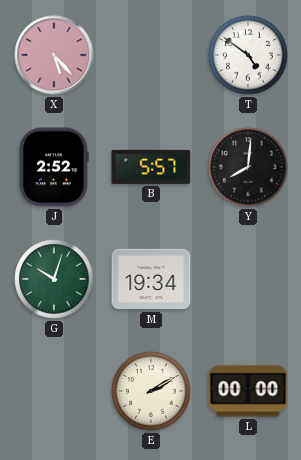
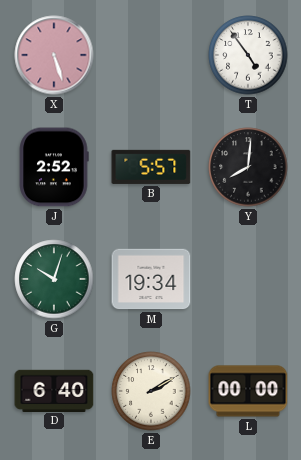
X: 5:23 -> 5:27
T: 4:51 -> 4:54
D: none -> 6:40
